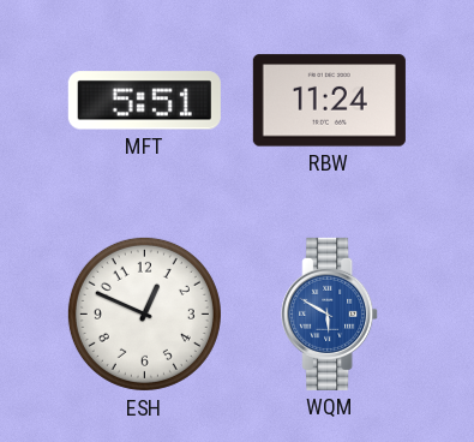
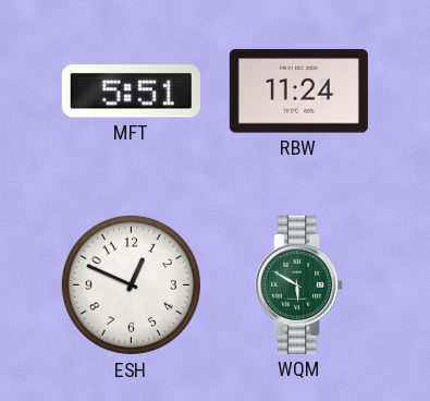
WQM dial: blue -> green
